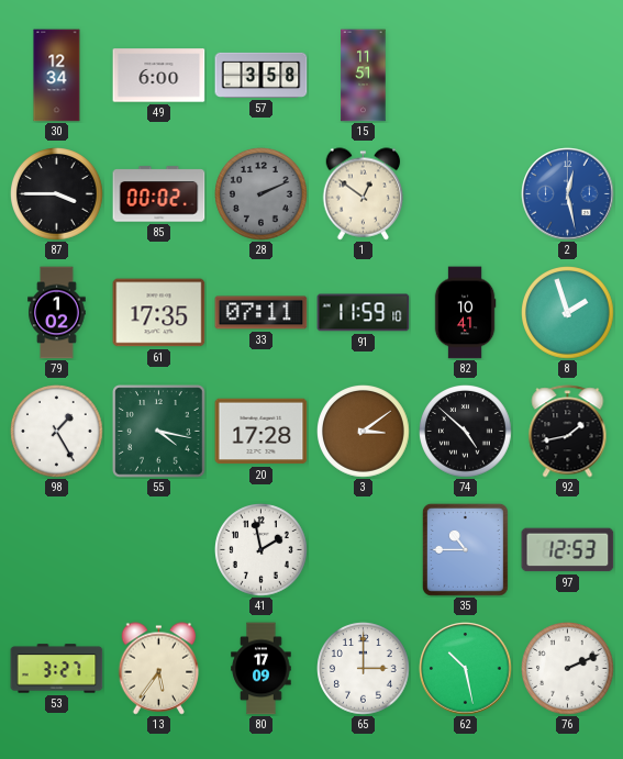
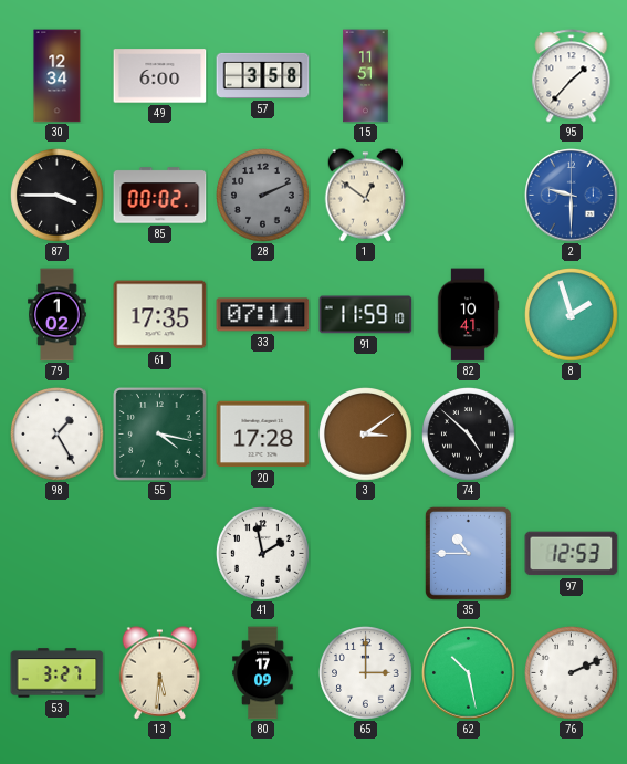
95: none -> 1:37
2: 12:28 -> 9:30
92: 1:43 -> none
13: 5:36 -> 5:31
